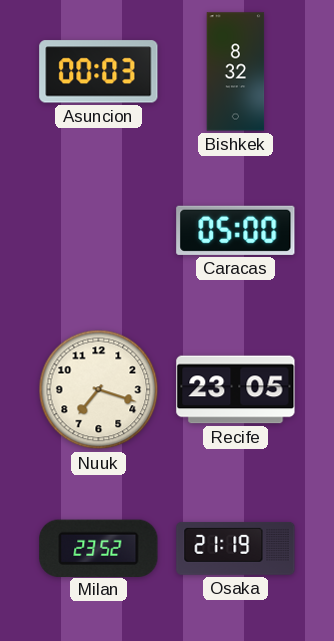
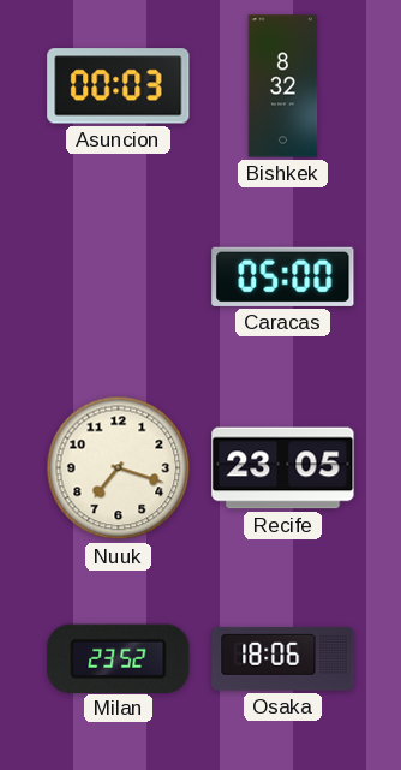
Osaka: 21:19 -> 18:06
